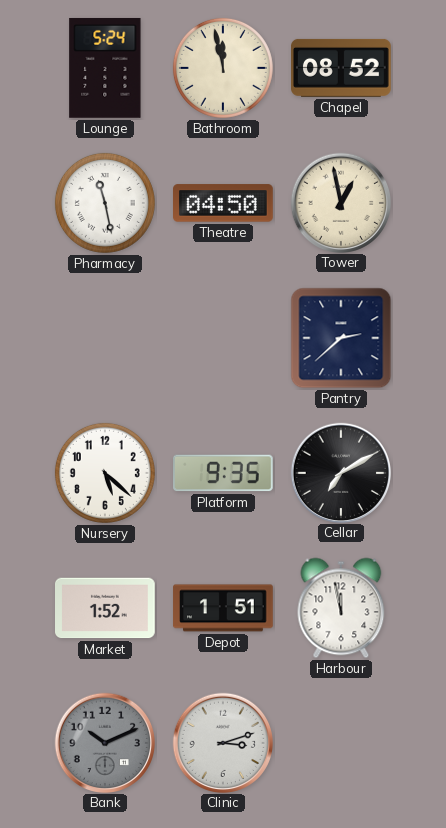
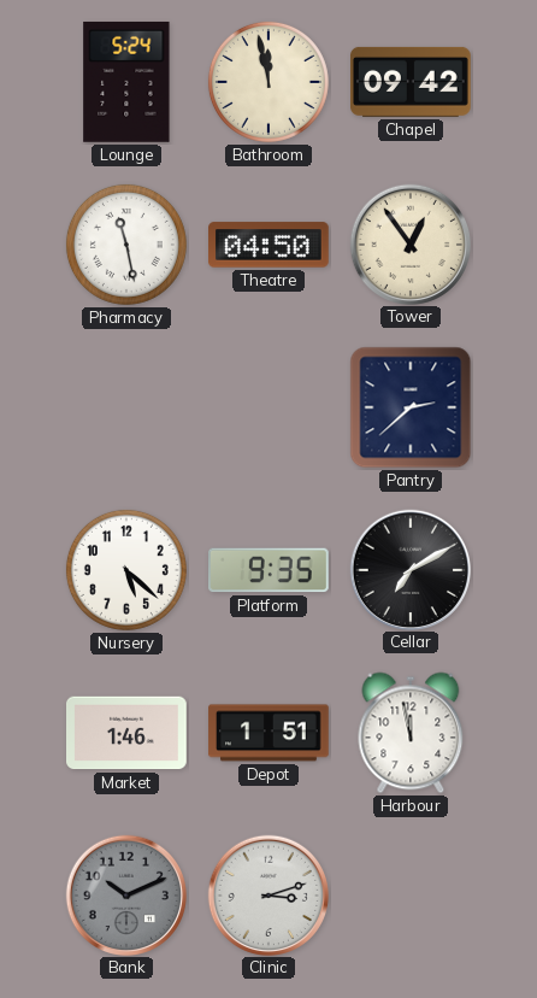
Chapel: 08:52 -> 09:42
Tower: 12:58 -> 12:54
Market: 1:52 -> 1:46
